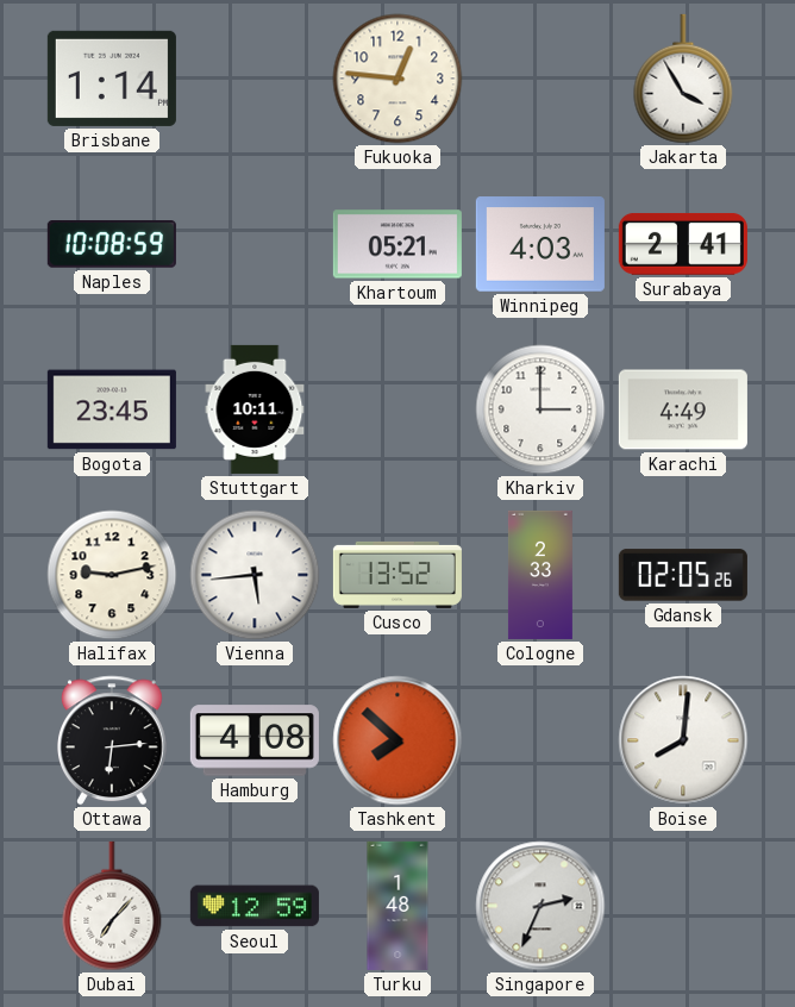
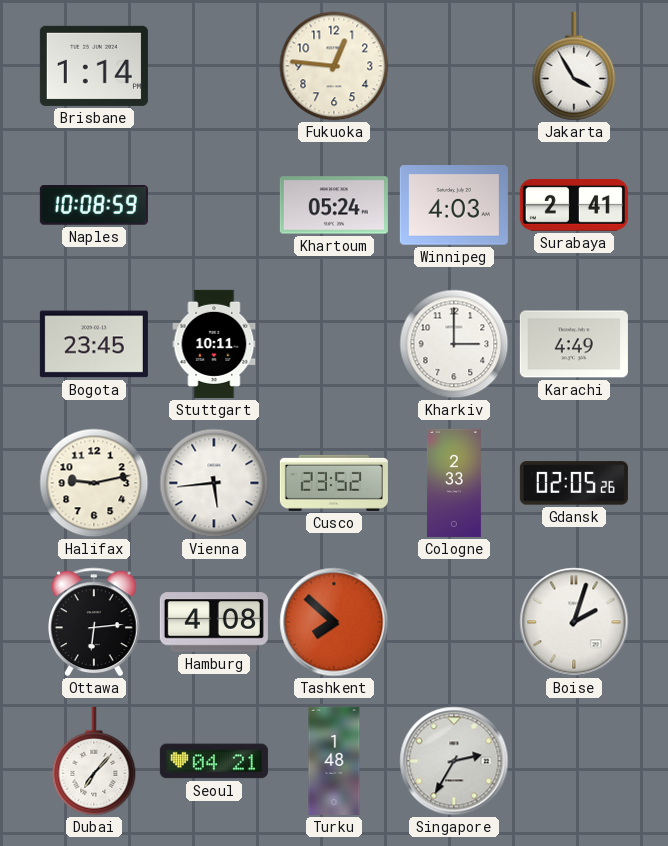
Khartoum: 05:21 -> 05:24
Cusco: 13:52 -> 23:52
Boise: 8:01 -> 2:03
Seoul: 12:59 -> 04:21
Singapore: 2:34 -> 2:35
